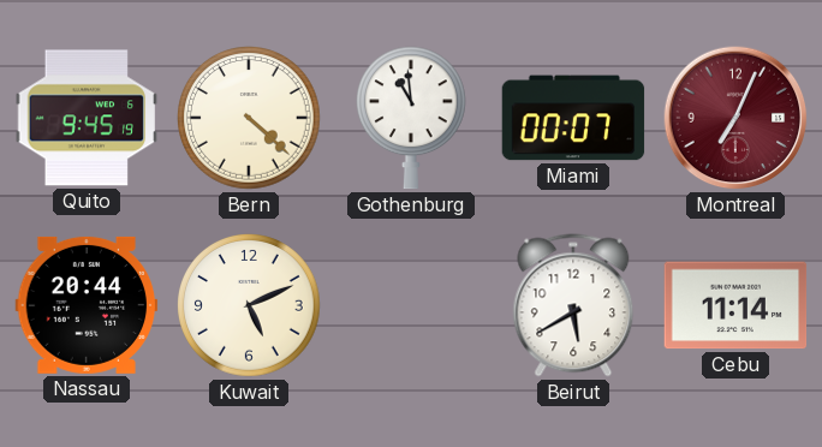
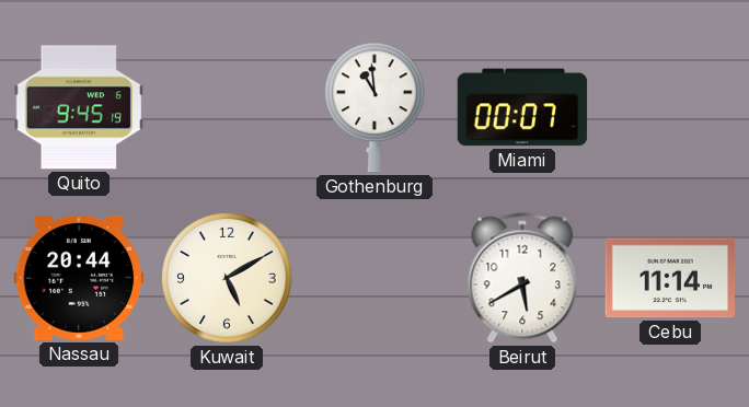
Bern: 4:22 -> none
Montreal: 7:04 -> none
Kuwait: 5:11 -> 5:10
